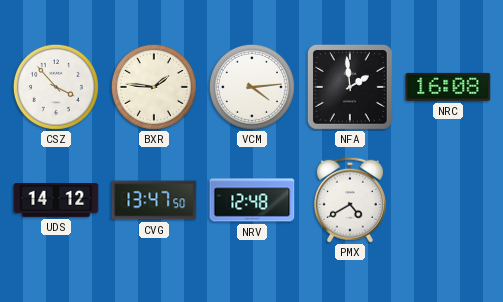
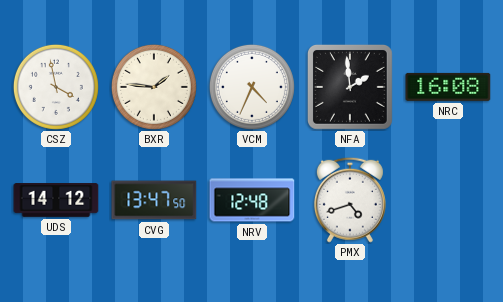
CSZ: 3:53 -> 3:58
VCM: 4:14 -> 4:34
PMX: 4:40 -> 4:42
